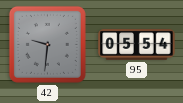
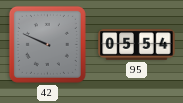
42: 9:31 -> 9:49
